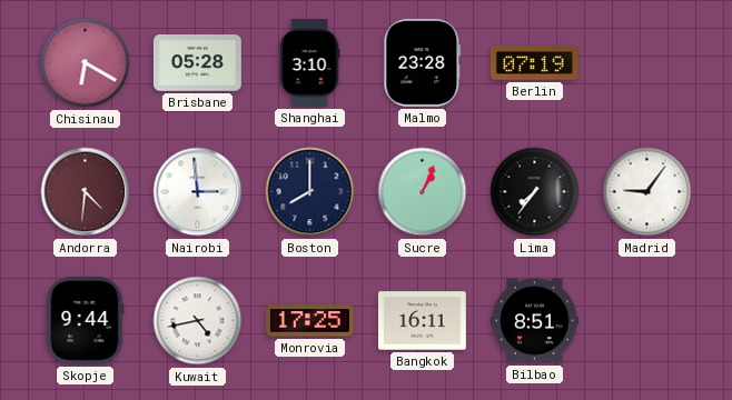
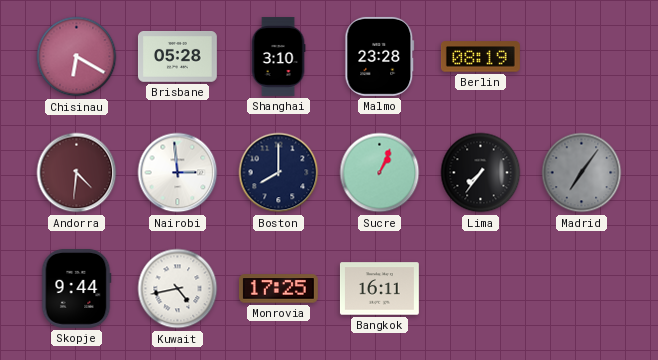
Berlin: 07:19 -> 08:19
Madrid: 9:06 -> 7:06
Madrid dial: white -> grey
Bilbao: 8:51 -> none
